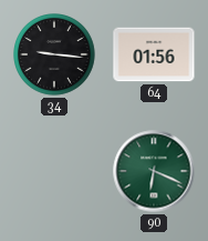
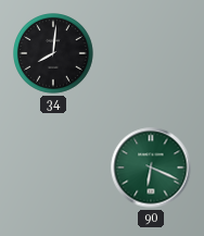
34: 9:16 -> 8:01
64: 01:56 -> none
